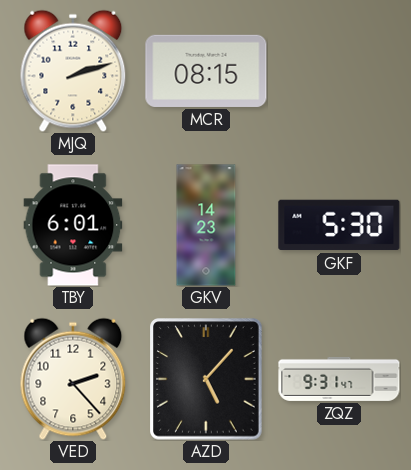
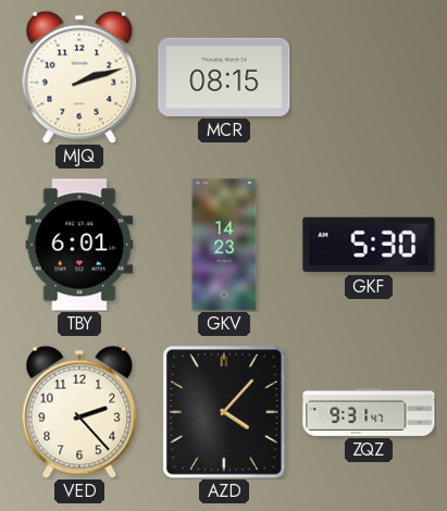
AZD: 5:07 -> 4:07
